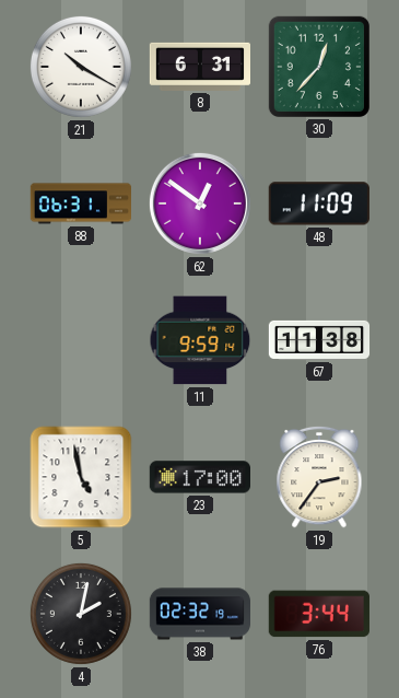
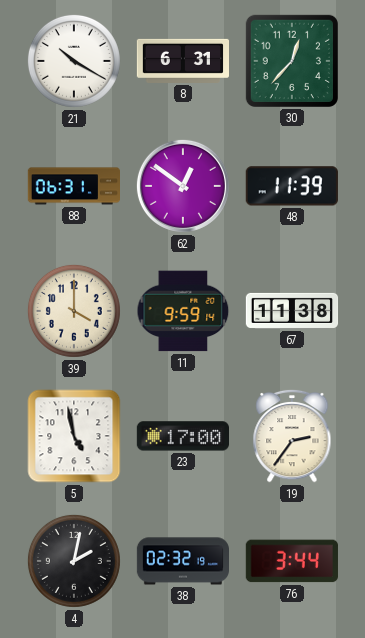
48: 11:09 -> 11:39
39: none -> 4:00
